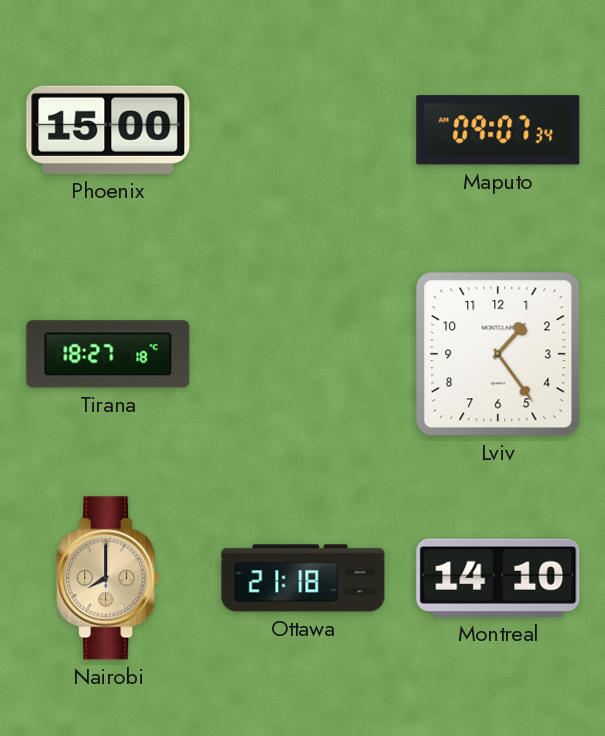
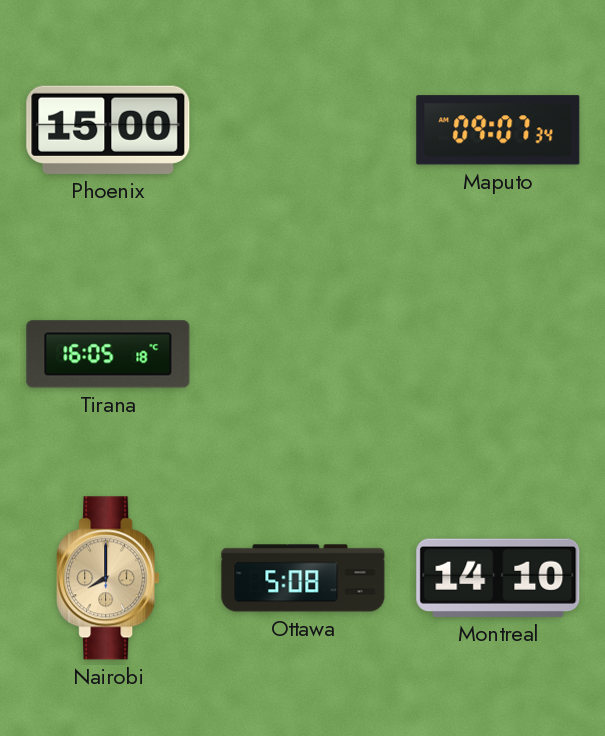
Tirana: 18:27 -> 16:05
Lviv: 1:24 -> none
Ottawa: 21:18 -> 5:08
